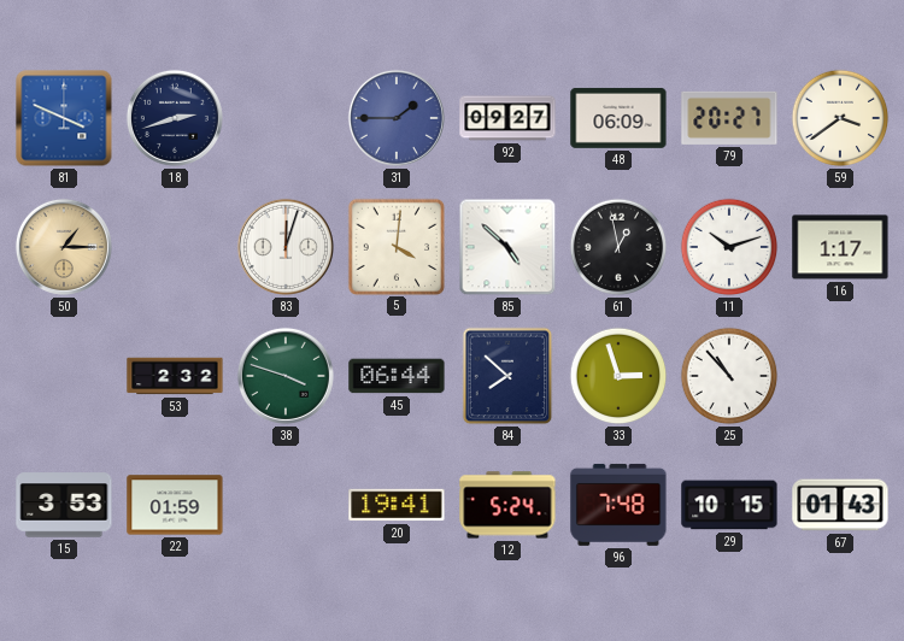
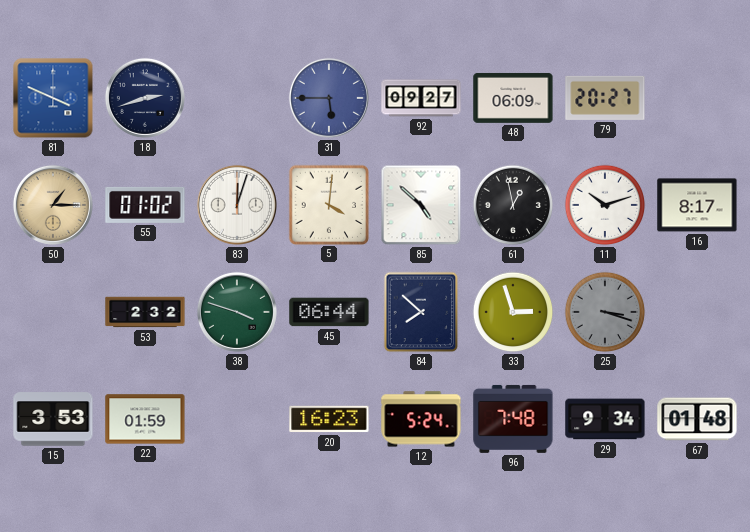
31: 1:45 -> 5:45
59: 3:39 -> none
55: none -> 01:02
16: 1:17 -> 8:17
25: 10:53 -> 3:18
25 dial: white -> grey
20: 19:41 -> 16:23
29: 10:15 -> 9:34
67: 01:43 -> 01:48
